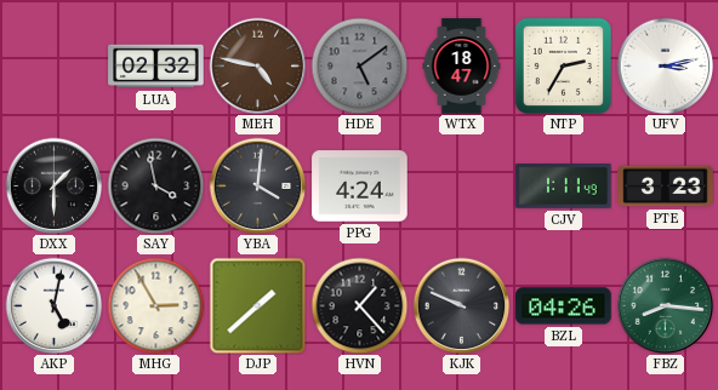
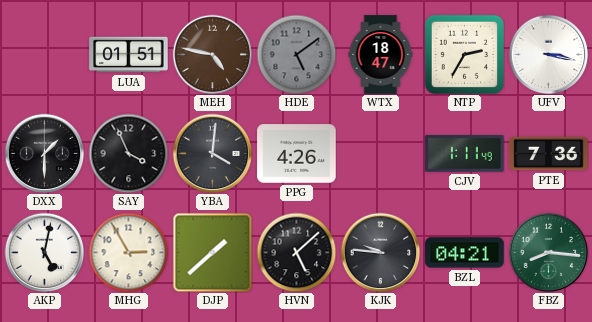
LUA: 02:32 -> 01:51
UFV: 3:13 -> 3:17
SAY: 3:58 -> 3:56
PPG: 4:24 -> 4:26
PTE: 3:23 -> 7:36
HVN: 1:23 -> 5:08
KJK: 9:49 -> 9:46
BZL: 04:26 -> 04:21
